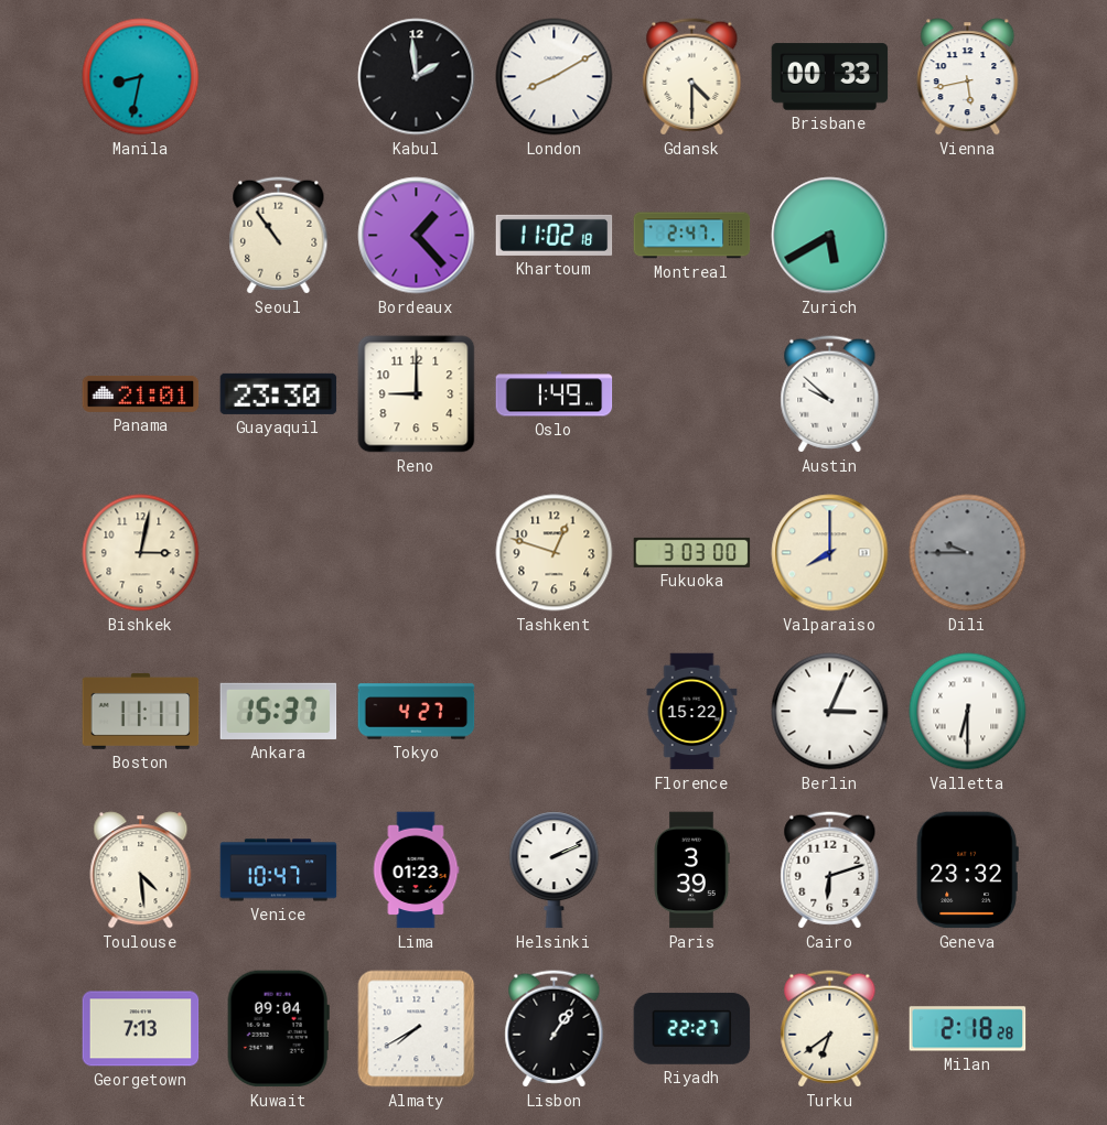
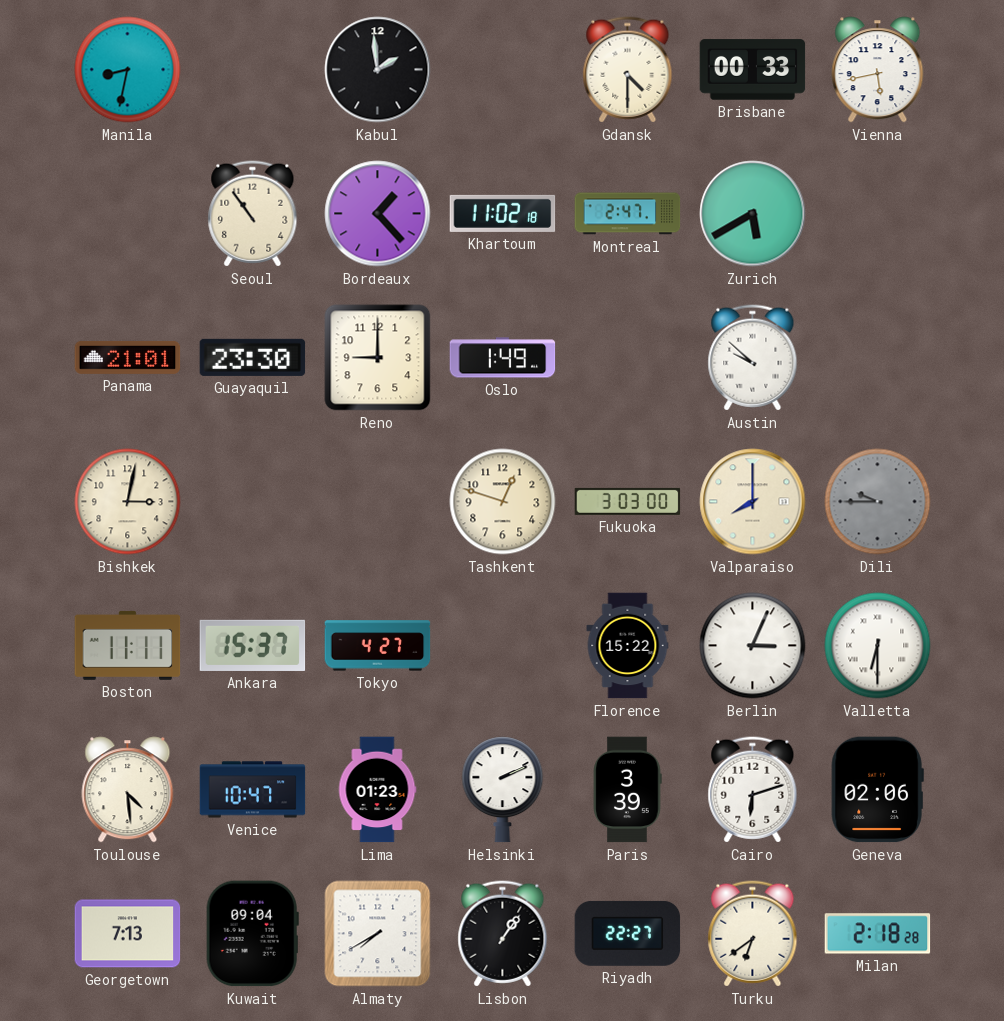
London: 8:10 -> none
Geneva: 23:32 -> 02:06
